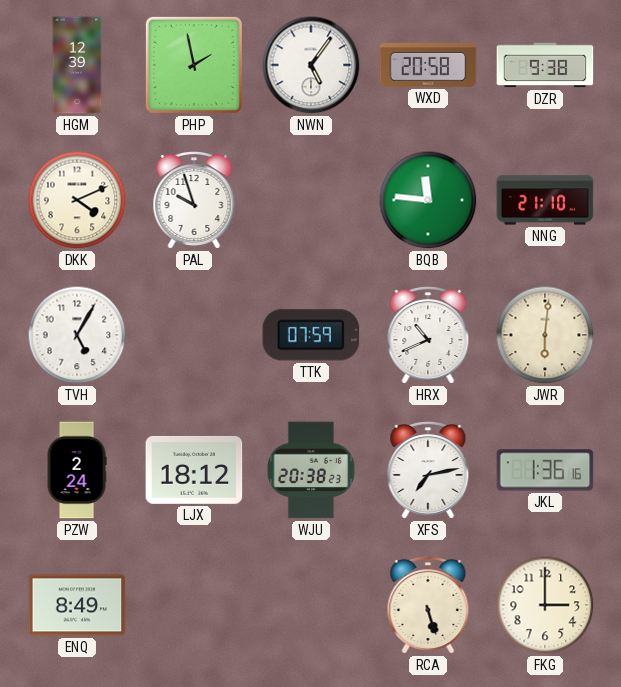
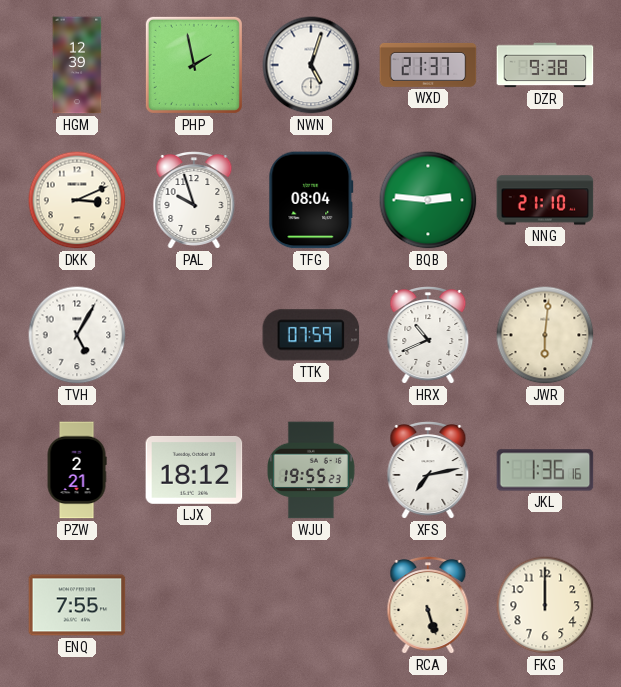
NWN: 5:06 -> 5:03
WXD: 20:58 -> 21:37
DKK: 4:11 -> 3:11
TFG: none -> 08:04
BQB: 11:46 -> 2:46
PZW: 2:24 -> 2:21
WJU: 20:38 -> 19:55
ENQ: 8:49 -> 7:55
FKG: 3:00 -> 12:00
